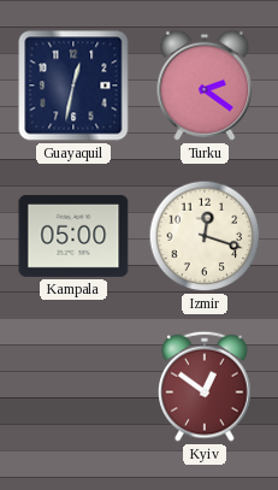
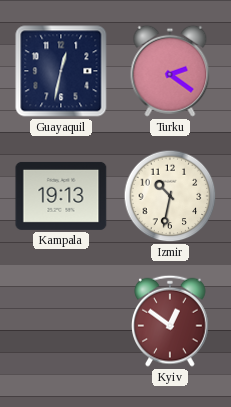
Kampala: 05:00 -> 19:13
Izmir: 12:18 -> 10:32
